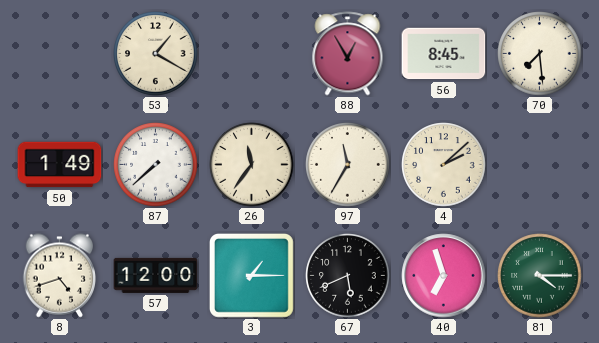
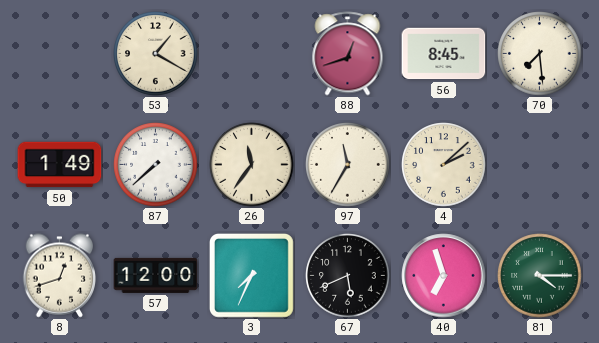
88: 12:55 -> 12:42
8: 4:42 -> 12:42
3: 1:15 -> 7:34
